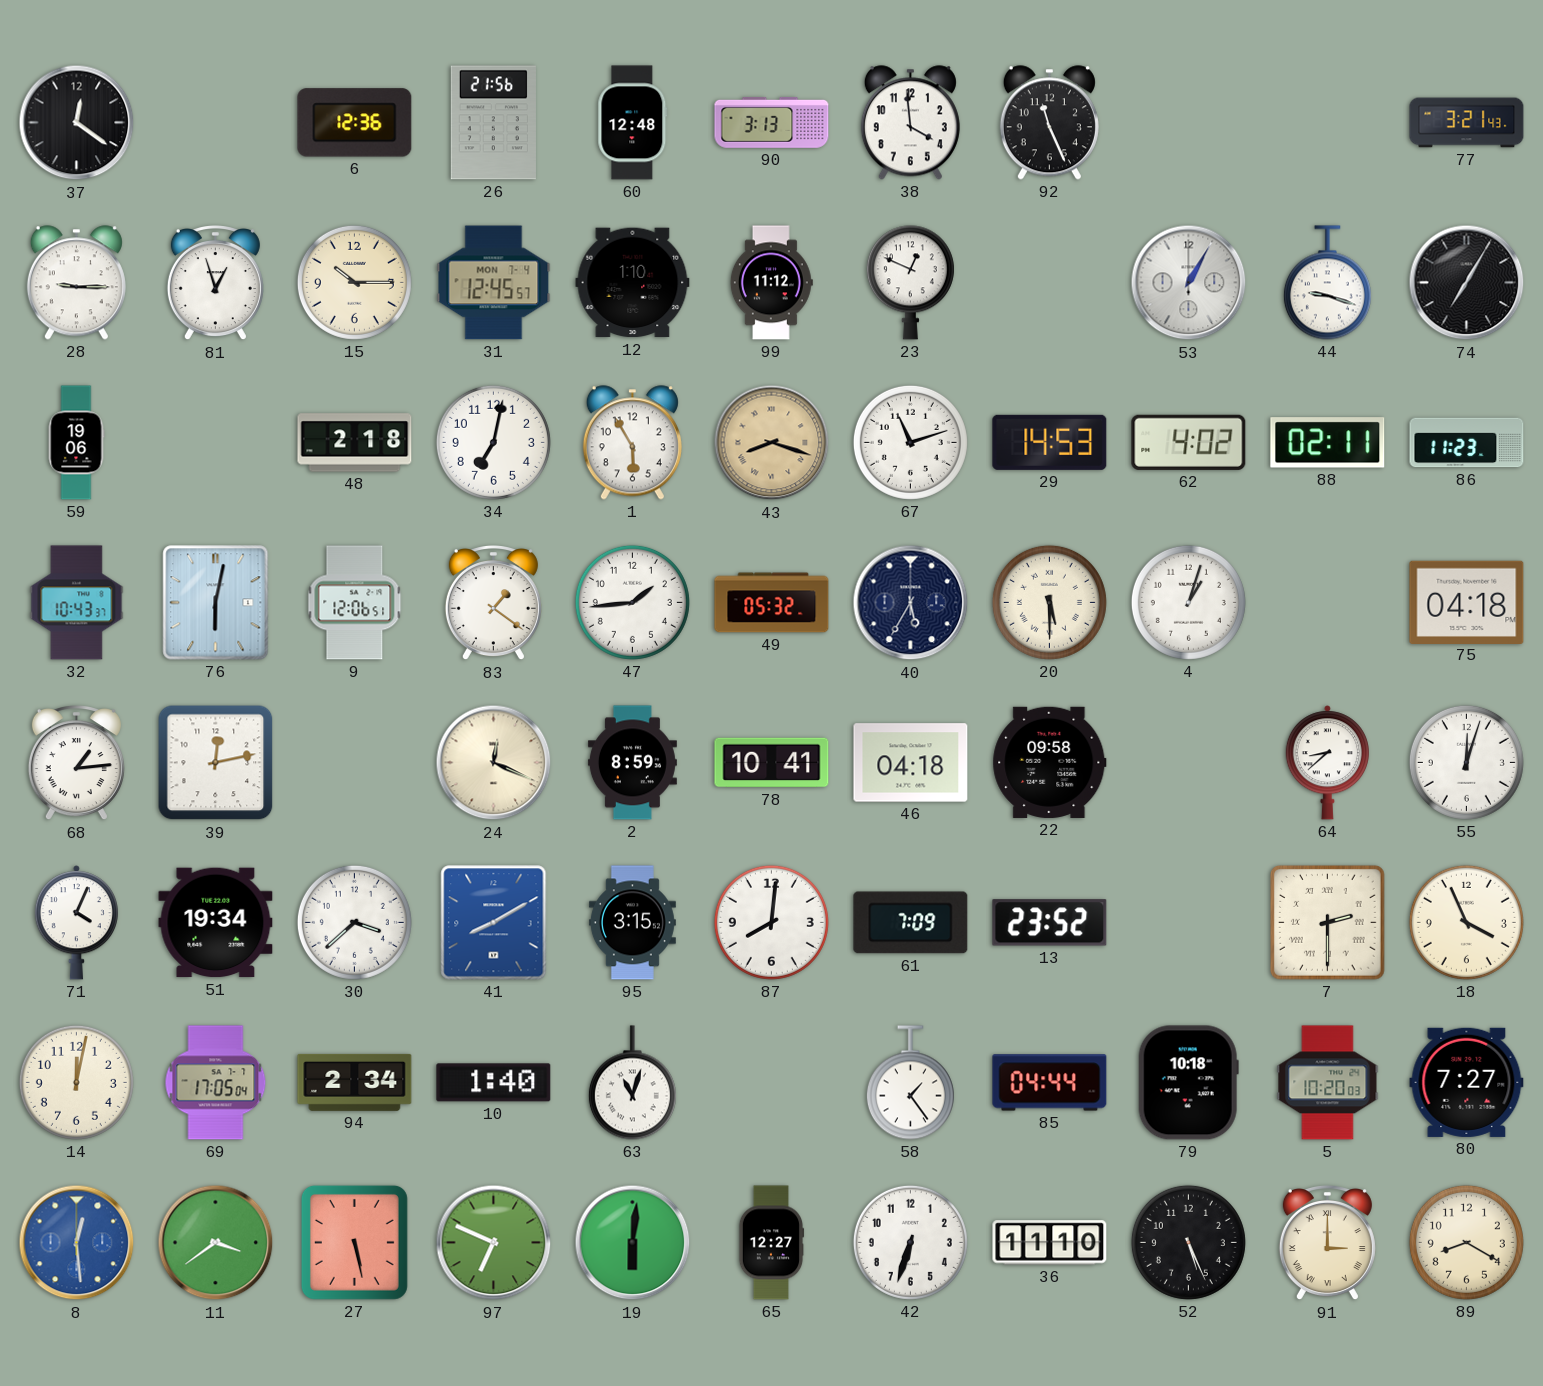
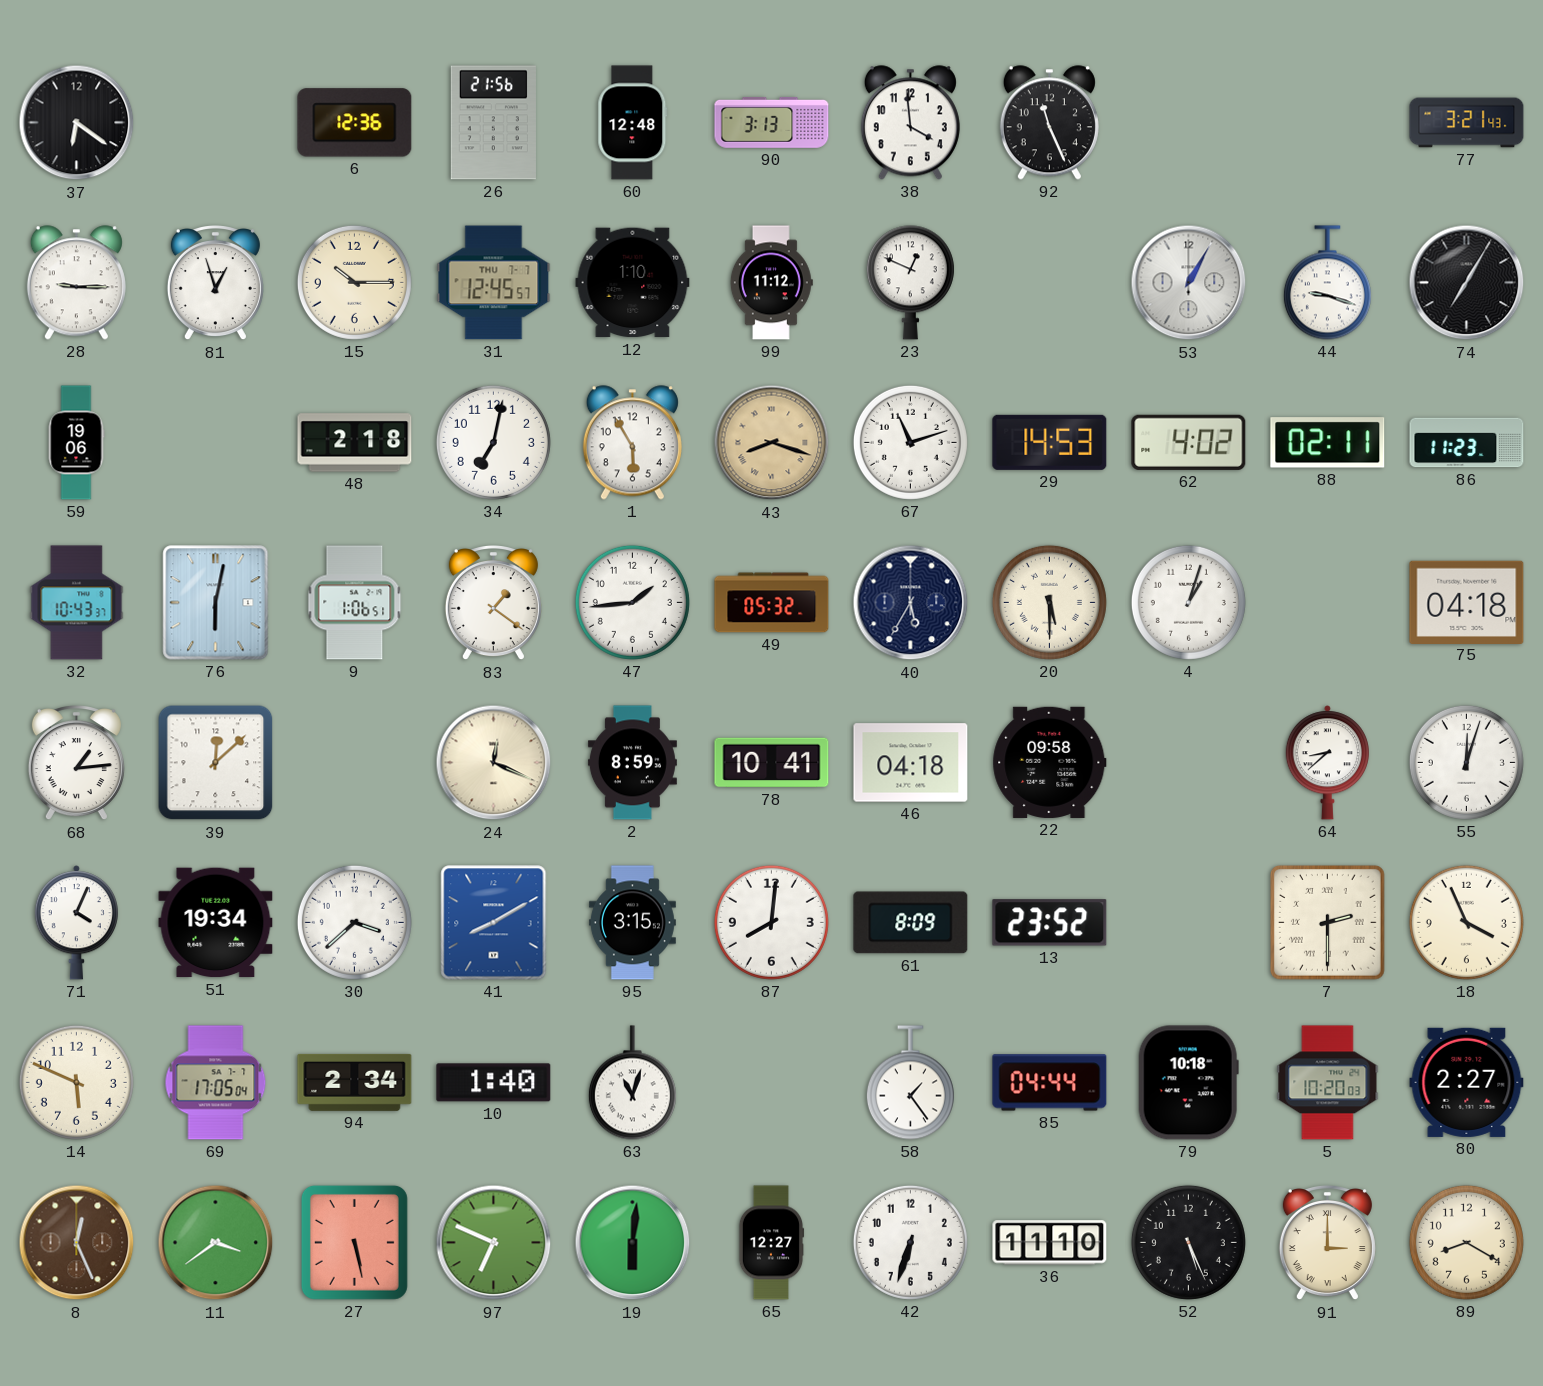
37: 12:21 -> 6:21
31 date: MON 7-4 -> THU 7-7
9: 12:06 -> 1:06
39: 12:13 -> 12:08
61: 7:09 -> 8:09
14: 12:02 -> 5:49
80: 7:27 -> 2:27
8: 12:29 -> 12:26
8 dial: blue -> brown
